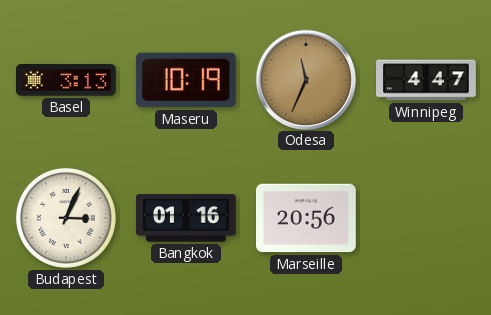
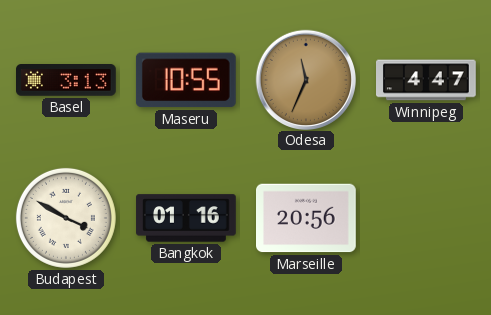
Maseru: 10:19 -> 10:55
Budapest: 3:04 -> 3:50
